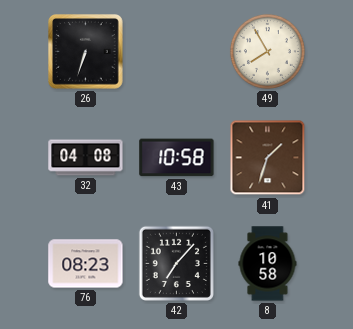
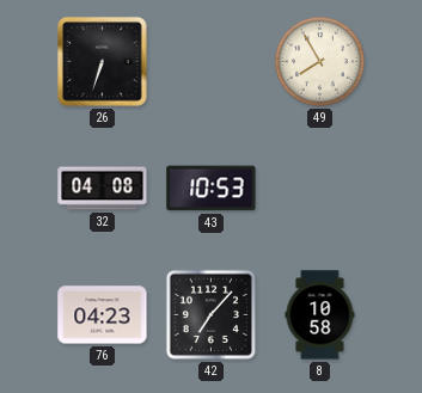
43: 10:58 -> 10:53
41: 1:33 -> none
76: 08:23 -> 04:23
